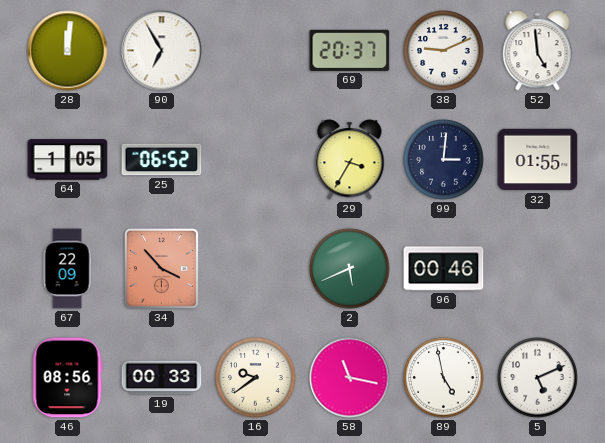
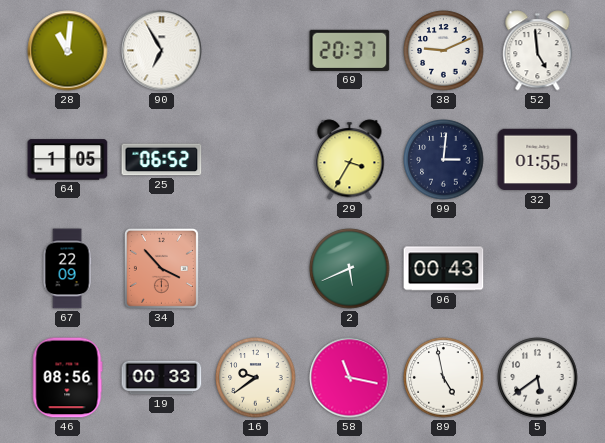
28: 12:01 -> 11:01
96: 00:46 -> 00:43
5: 5:11 -> 5:39
